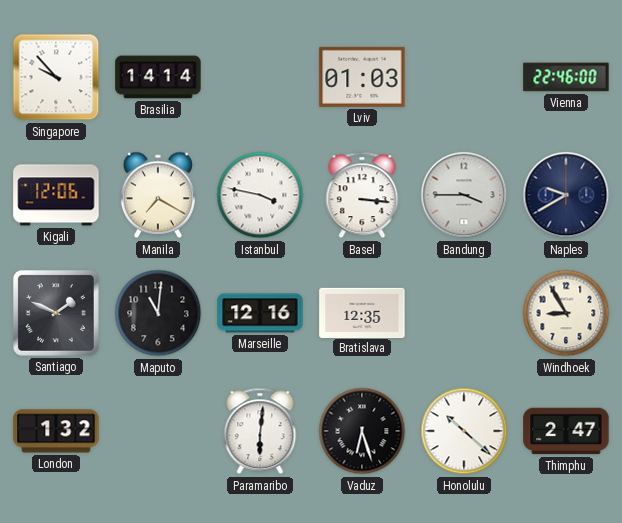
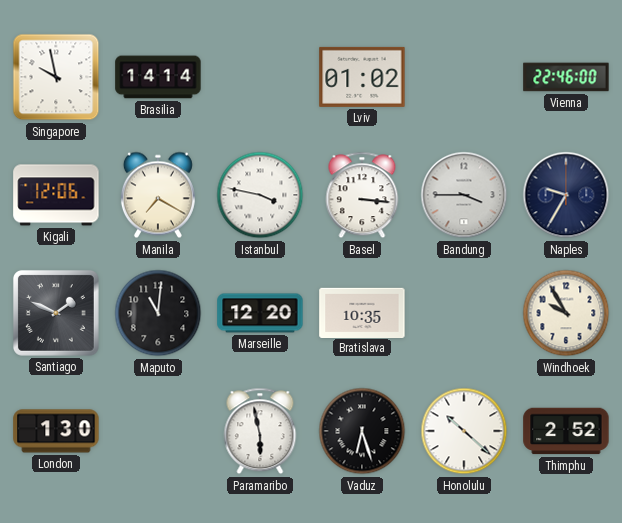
Singapore: 9:53 -> 9:58
Lviv: 01:03 -> 01:02
Naples: 9:40 -> 9:35
Marseille: 12:16 -> 12:20
Bratislava: 12:35 -> 10:35
Windhoek: 8:55 -> 9:55
London: 1:32 -> 1:30
Paramaribo: 6:01 -> 5:58
Thimphu: 2:47 -> 2:52
